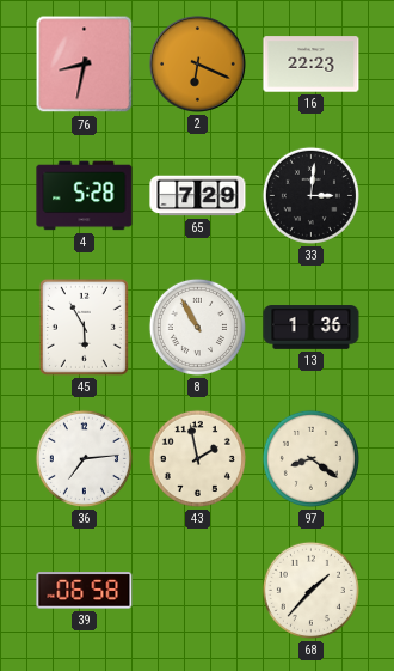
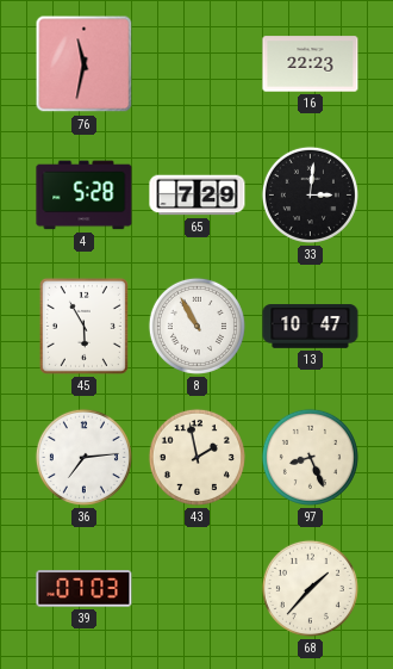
76: 8:32 -> 11:32
2: 6:19 -> none
13: 1:36 -> 10:47
97: 8:21 -> 8:26
39: 06:58 -> 07:03
